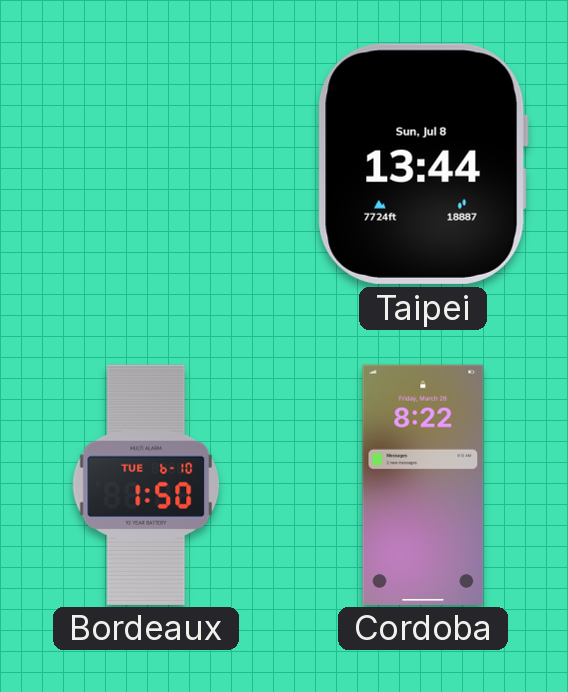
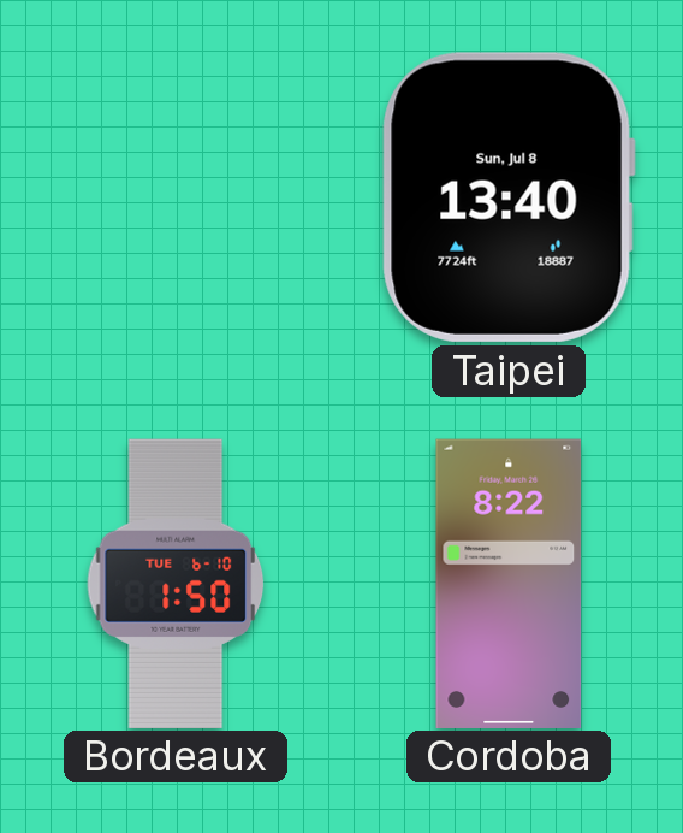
Taipei: 13:44 -> 13:40
